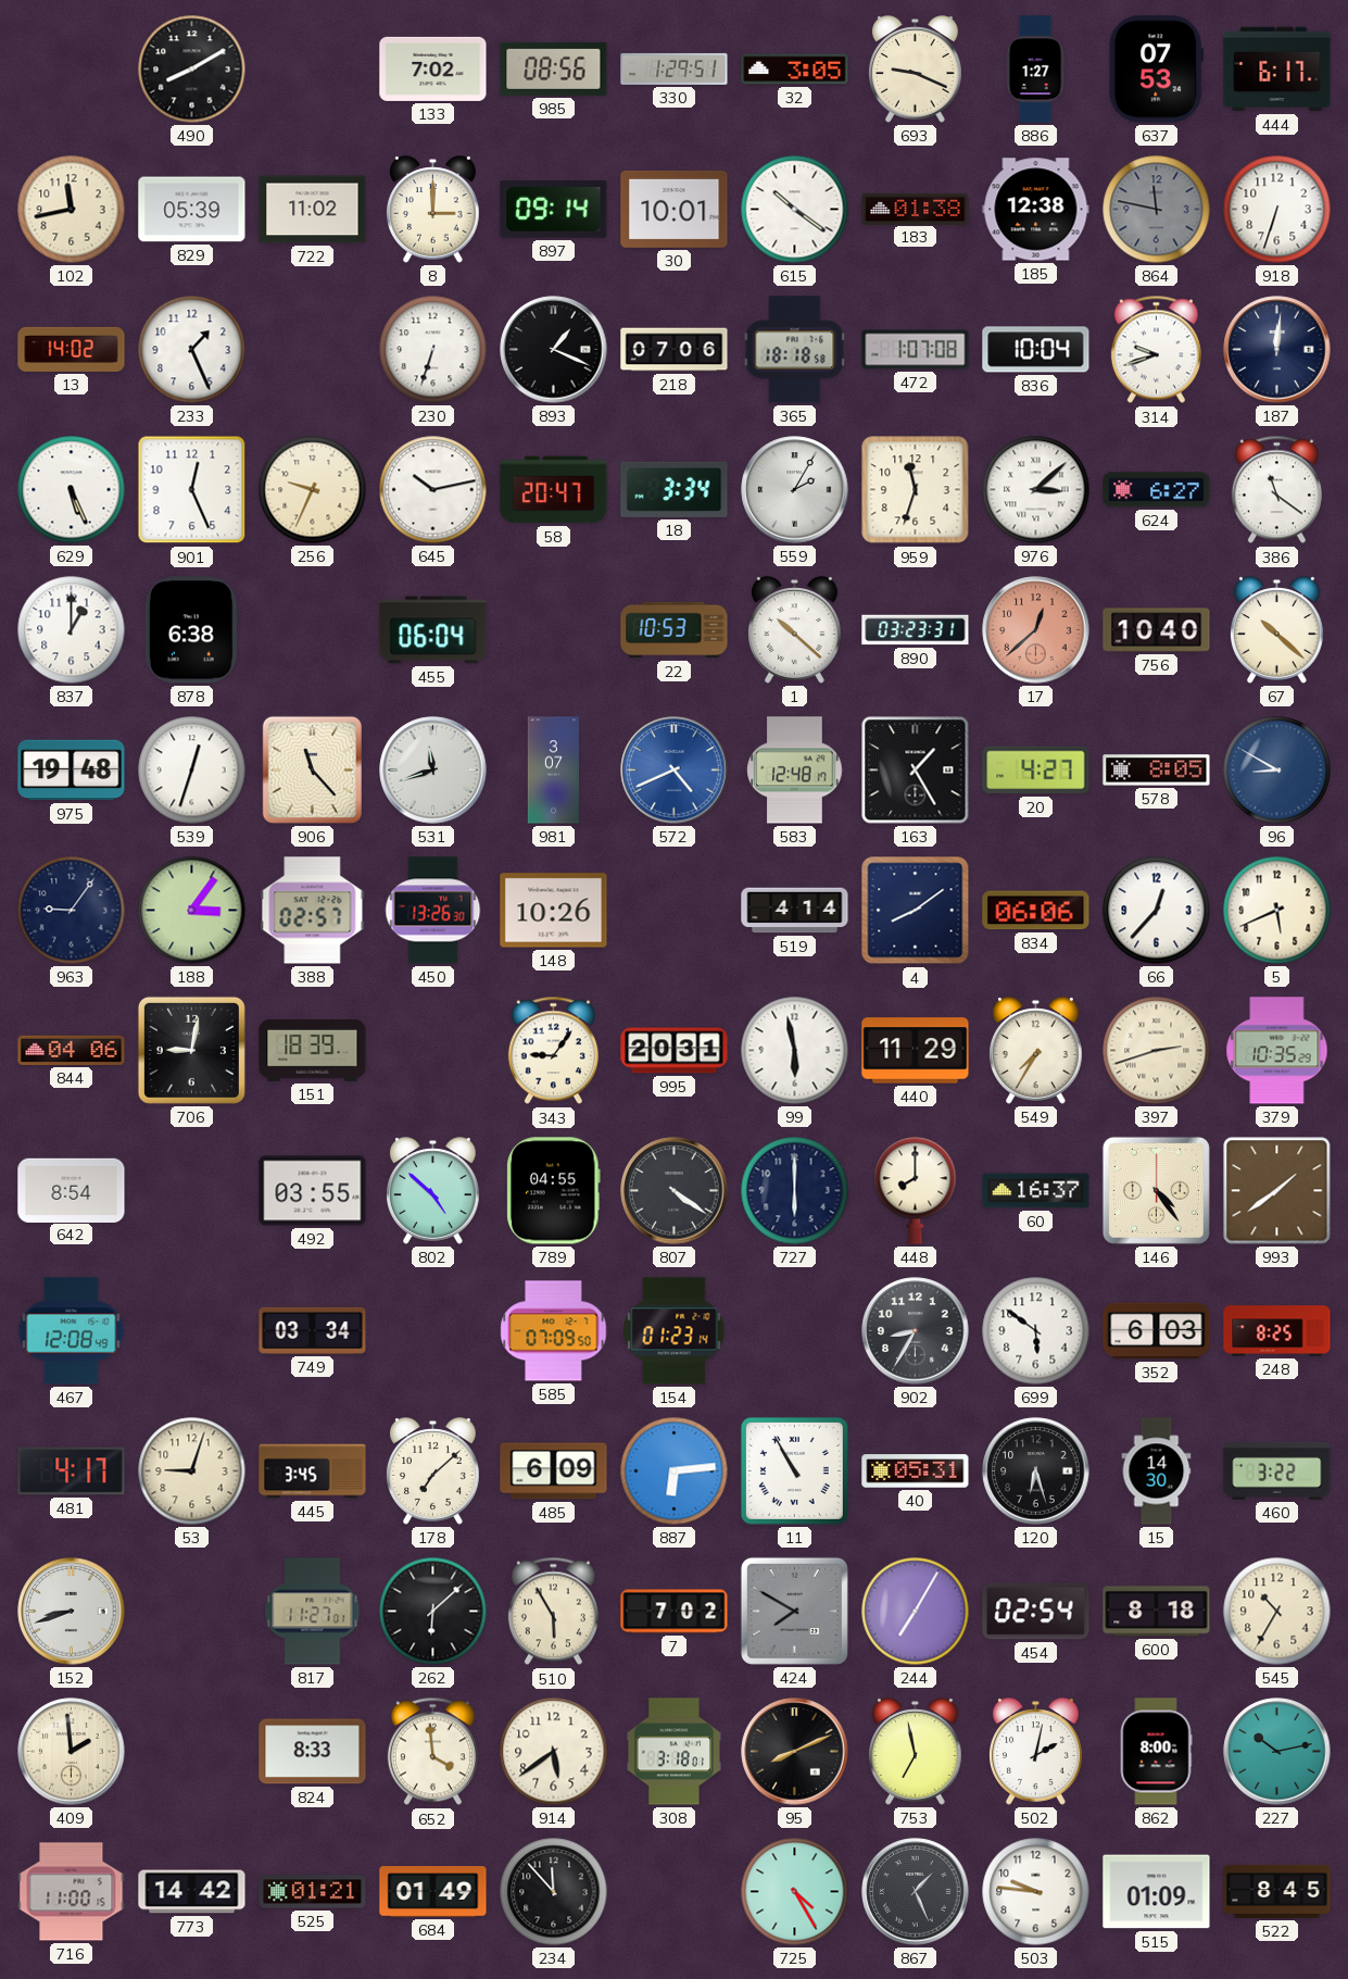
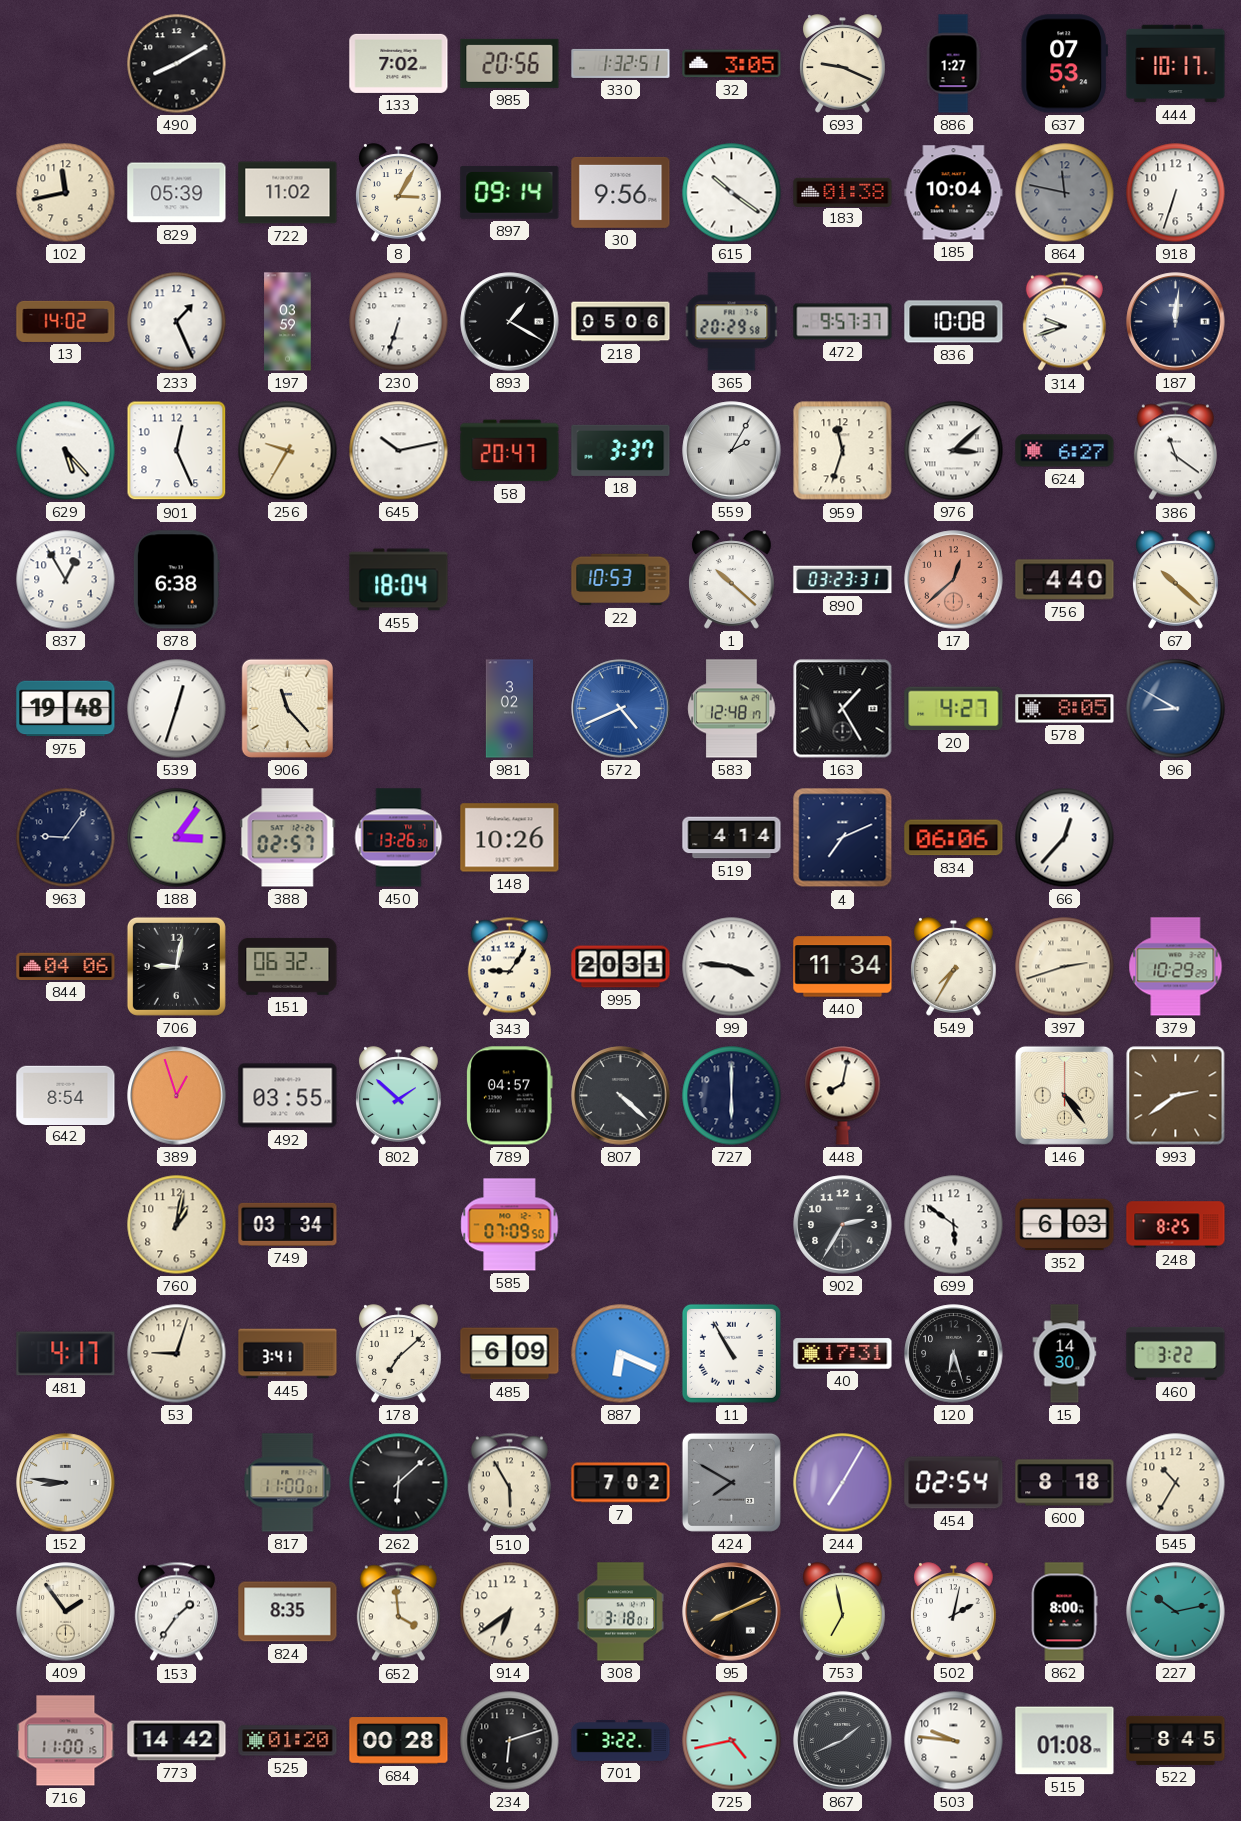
985: 08:56 -> 20:56
330: 1:29 -> 1:32
444: 6:17 -> 10:17
8: 3:00 -> 3:05
30: 10:01 -> 9:56
185: 12:38 -> 10:04
197: none -> 03:59
893: 1:19 -> 1:20
218: 07:06 -> 05:06
365: 18:18 -> 20:29
472: 1:07 -> 9:57
836: 10:04 -> 10:08
629: 5:26 -> 5:23
256: 9:34 -> 9:35
18: 3:34 -> 3:37
837: 1:00 -> 12:55
455: 06:04 -> 18:04
756: 10:40 -> 4:40
531: 11:42 -> none
981: 3:07 -> 3:02
4: 8:09 -> 7:11
5: 5:41 -> none
151: 18:39 -> 06:32
99: 5:58 -> 3:46
440: 11:29 -> 11:34
379: 10:35 -> 10:29
389: none -> 12:57
802: 4:52 -> 1:52
789: 04:55 -> 04:57
807: 4:21 -> 4:22
448: 8:00 -> 8:02
60: 16:37 -> none
993: 1:39 -> 2:39
467: 12:08 -> none
760: none -> 1:02
154: 01:23 -> none
902: 8:35 -> 2:35
445: 3:45 -> 3:41
887: 6:14 -> 6:19
40: 05:31 -> 17:31
152: 8:42 -> 8:46
817: 11:27 -> 11:00
409: 1:59 -> 1:54
153: none -> 1:36
824: 8:33 -> 8:35
914: 5:39 -> 6:39
525: 01:21 -> 01:20
684: 01:49 -> 00:28
234: 11:53 -> 6:12
701: none -> 3:22
725: 4:25 -> 4:43
867: 1:26 -> 1:41
515: 01:09 -> 01:08
